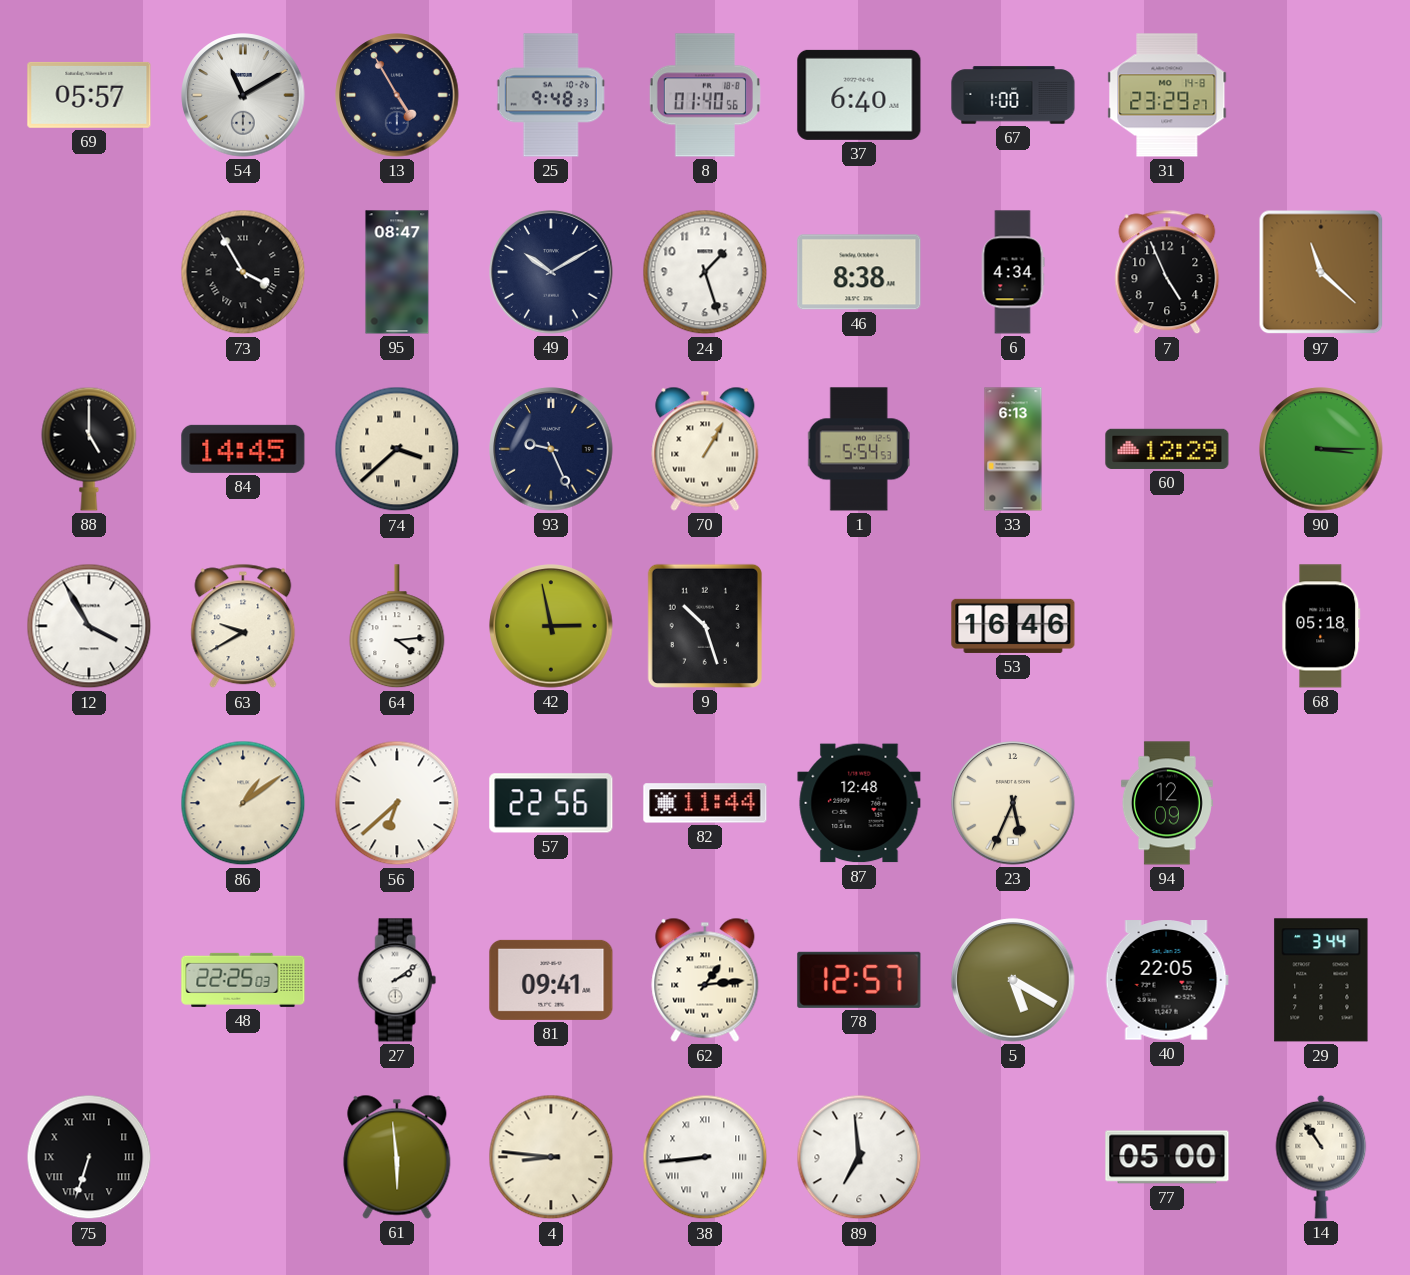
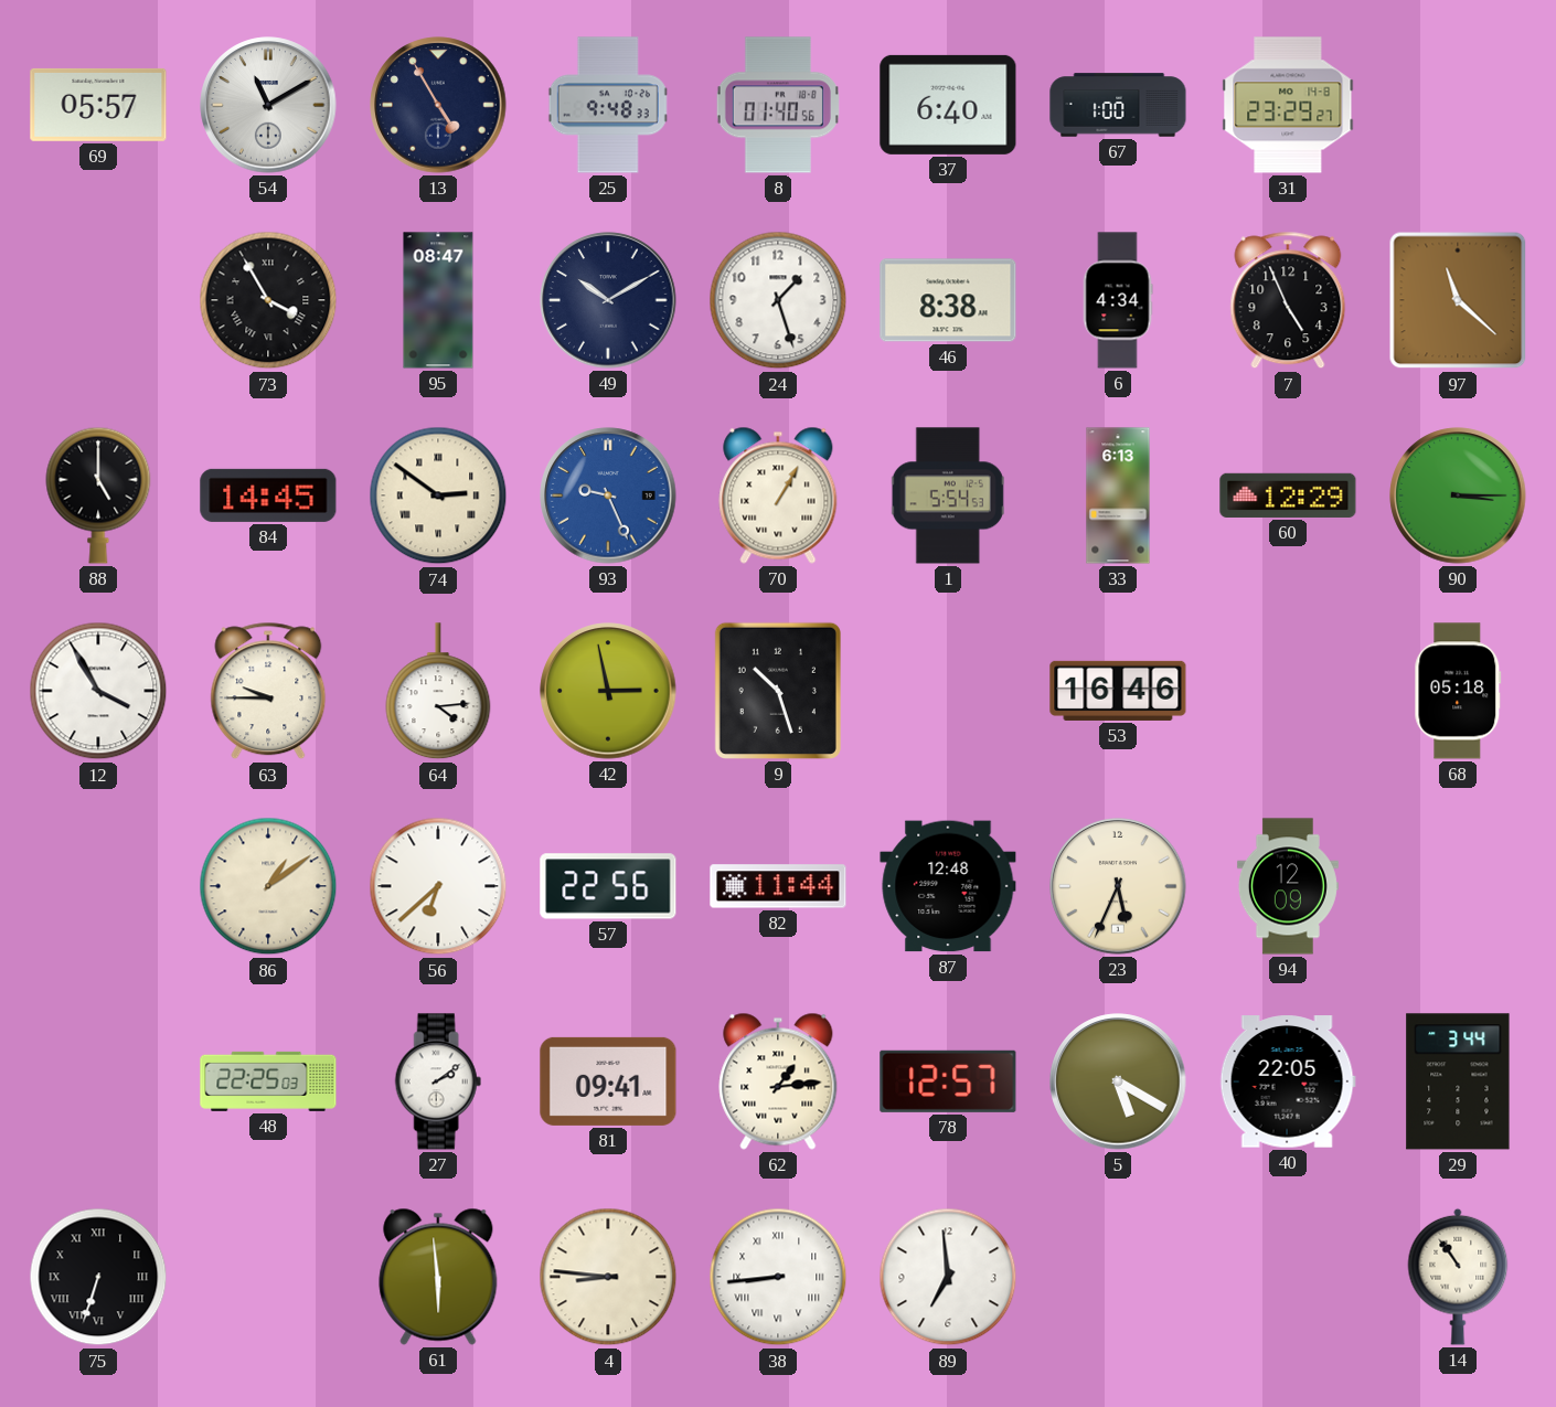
74: 3:38 -> 2:51
93 dial: navy -> blue
63: 9:40 -> 9:45
77: 05:00 -> none
